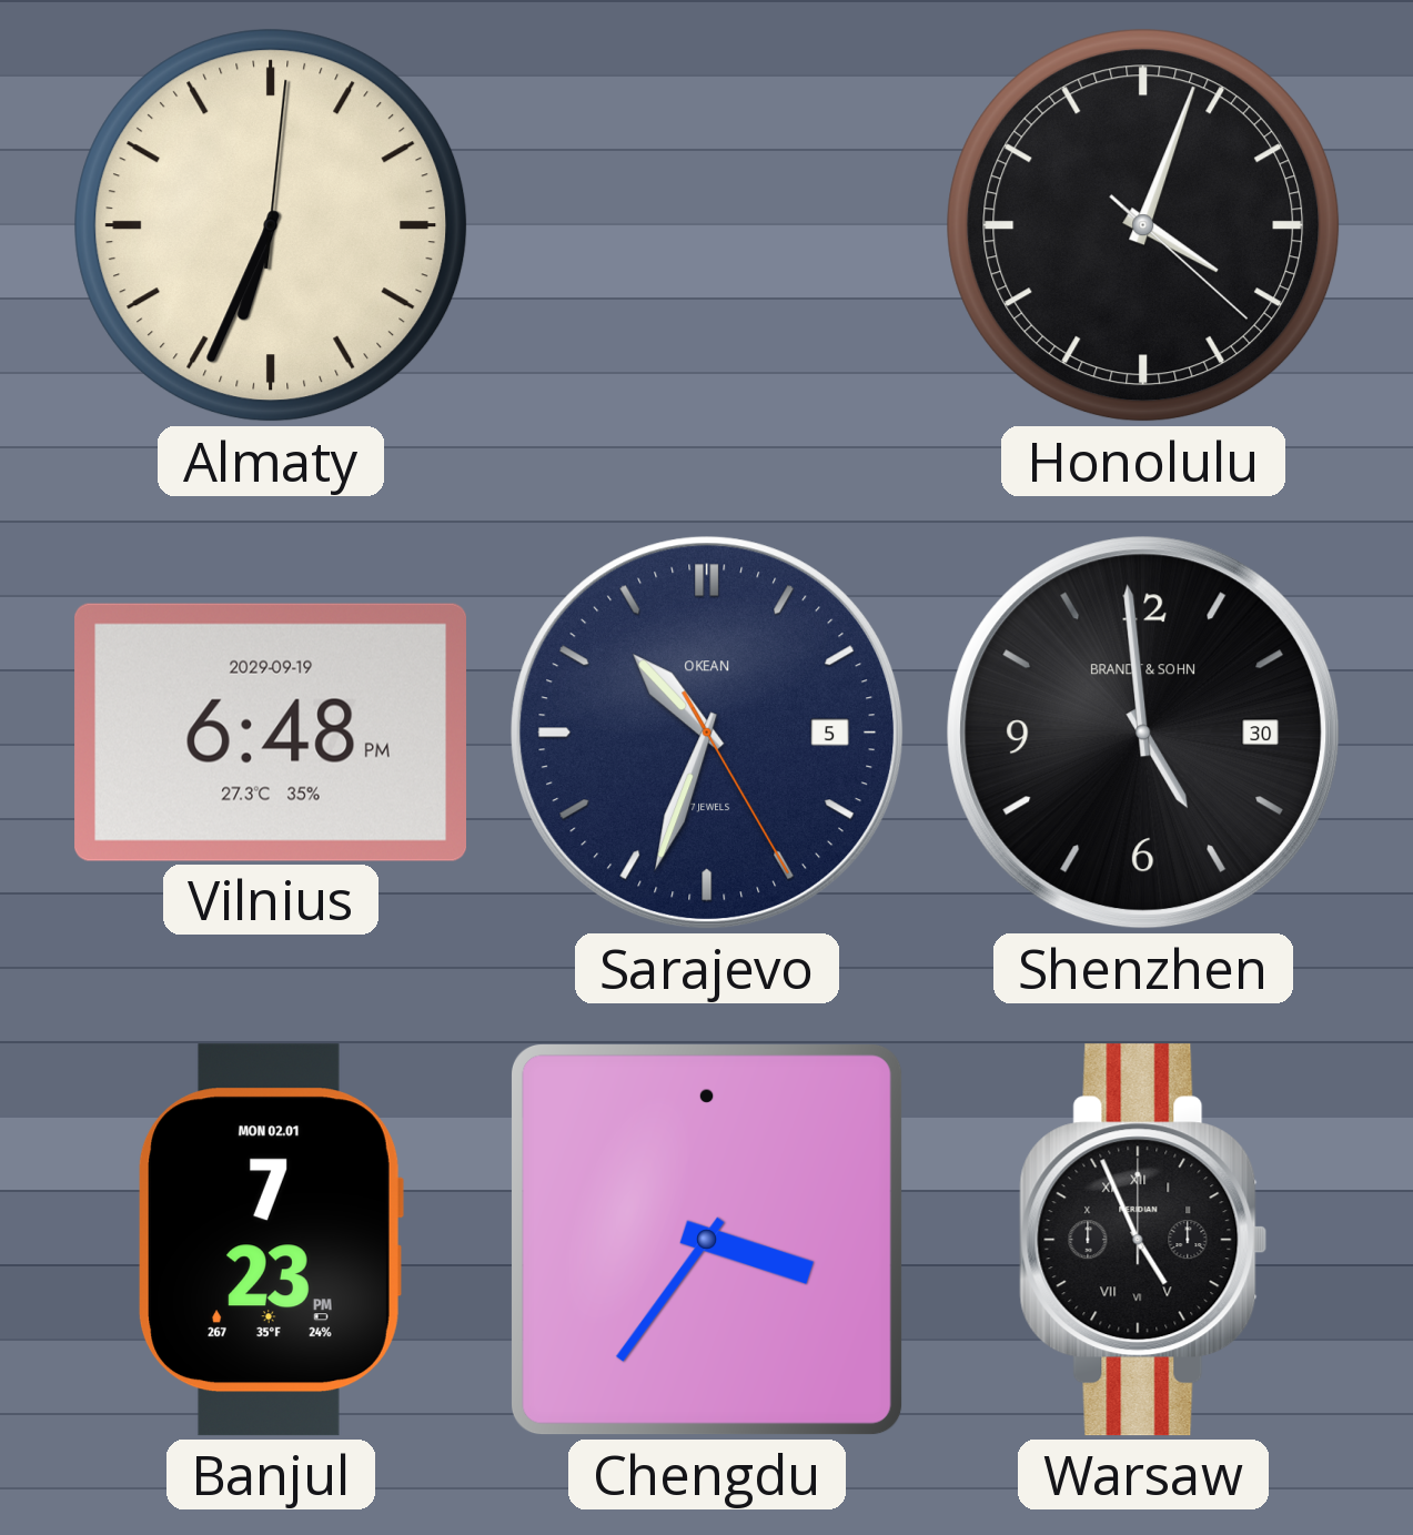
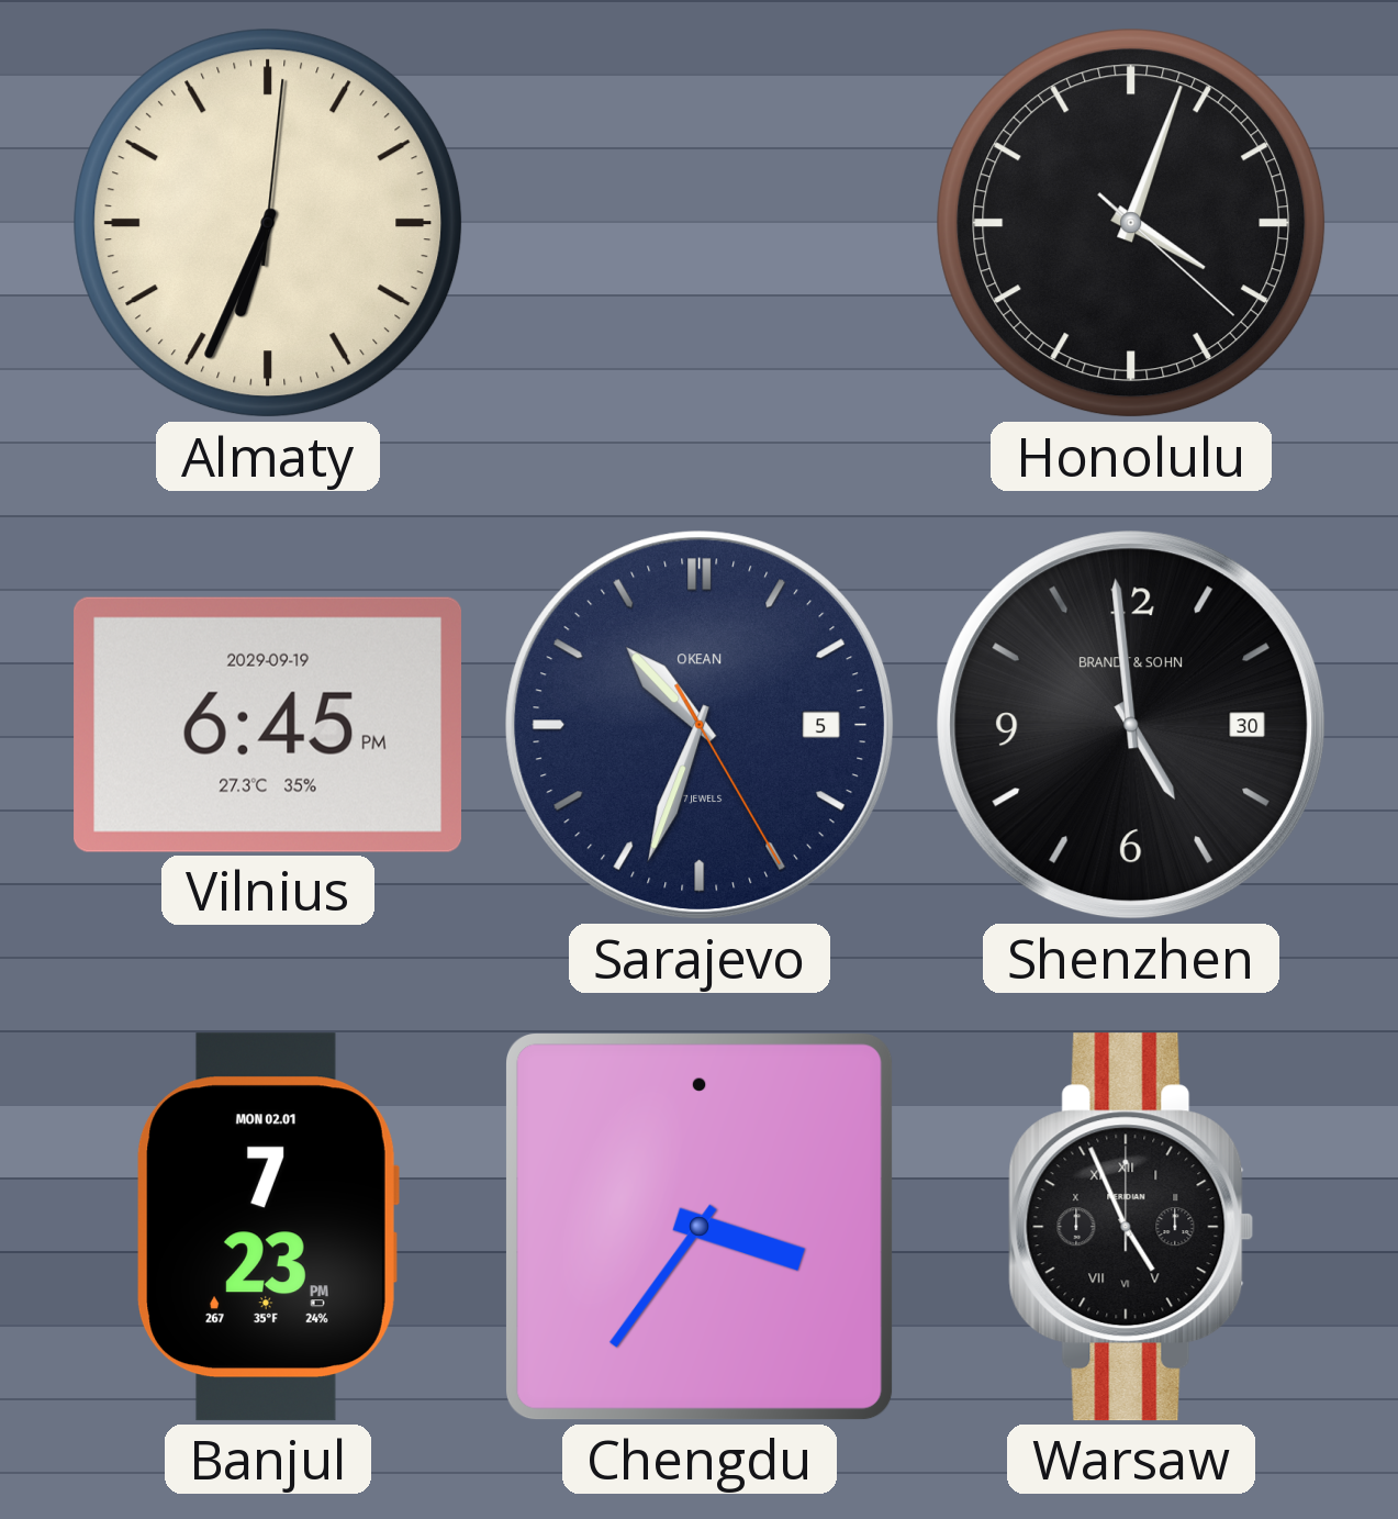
Vilnius: 6:48 -> 6:45
